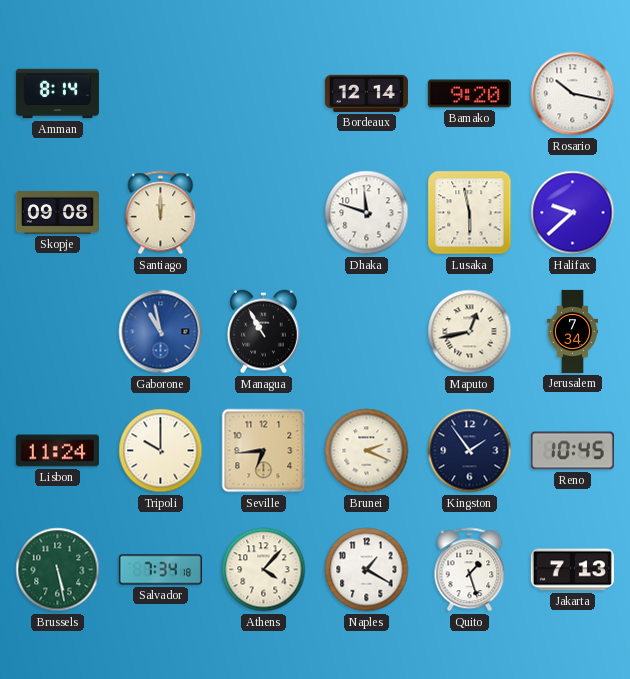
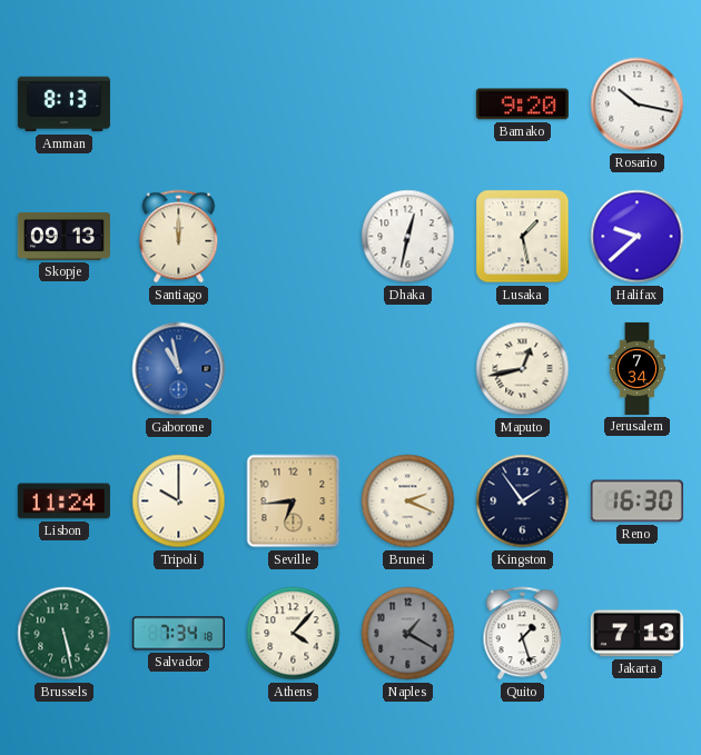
Amman: 8:14 -> 8:13
Bordeaux: 12:14 -> none
Skopje: 09:08 -> 09:13
Dhaka: 11:48 -> 12:32
Lusaka: 5:58 -> 1:28
Managua: 10:55 -> none
Reno: 10:45 -> 16:30
Naples dial: white -> grey
